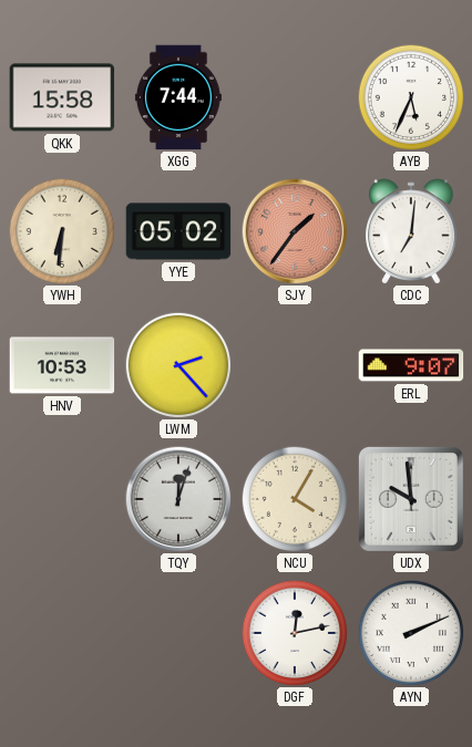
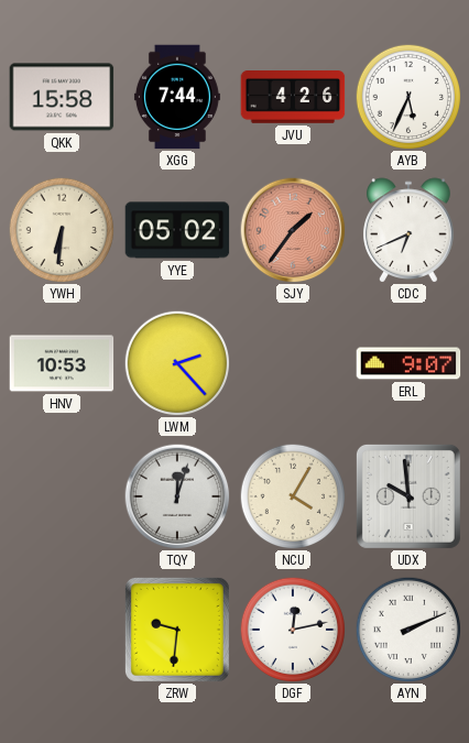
JVU: none -> 4:26
CDC: 7:01 -> 6:41
ZRW: none -> 9:31
